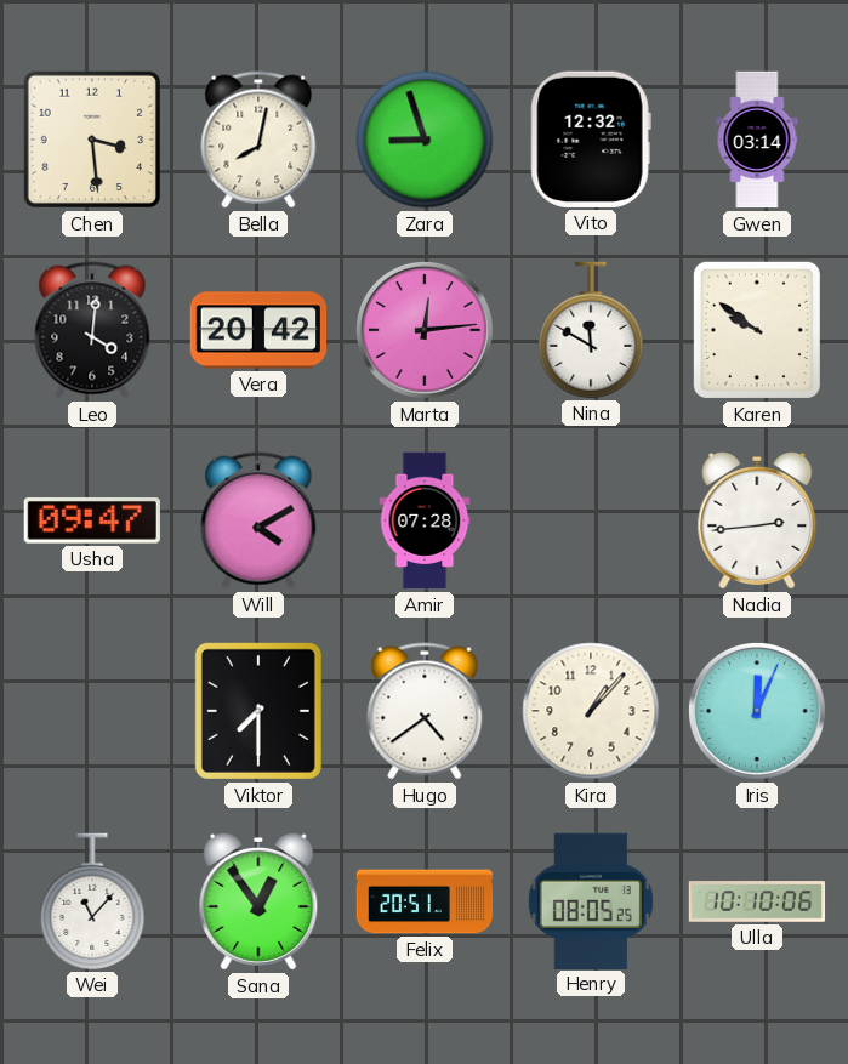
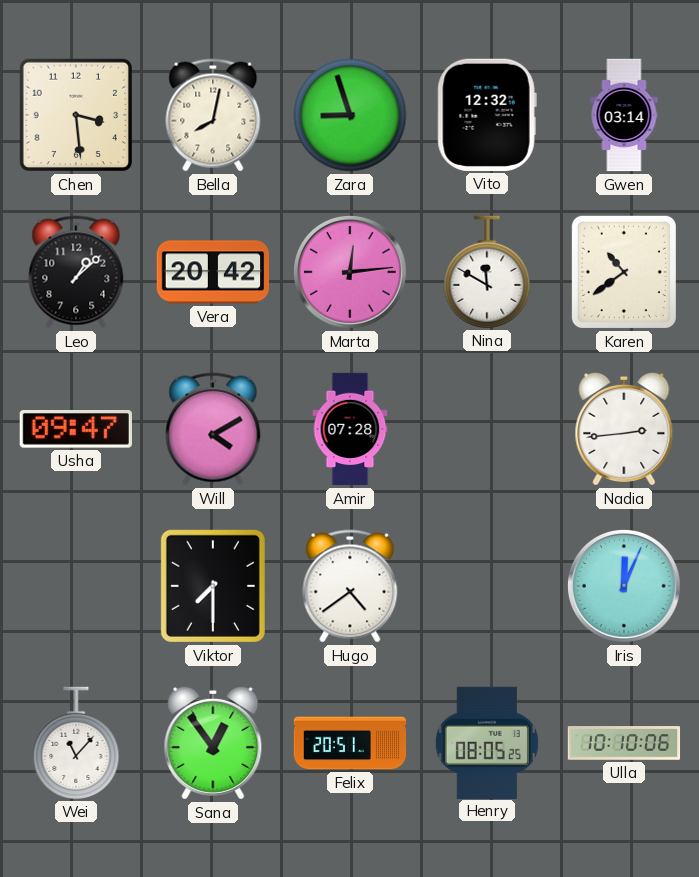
Leo: 4:01 -> 1:08
Karen: 9:51 -> 10:39
Kira: 1:07 -> none
